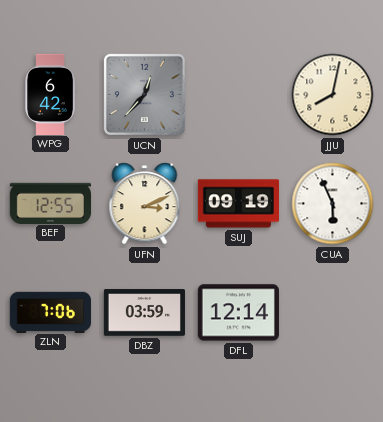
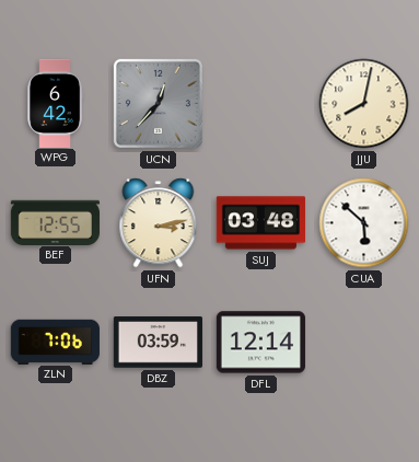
UFN: 3:11 -> 3:13
SUJ: 09:19 -> 03:48
CUA: 5:56 -> 5:52
